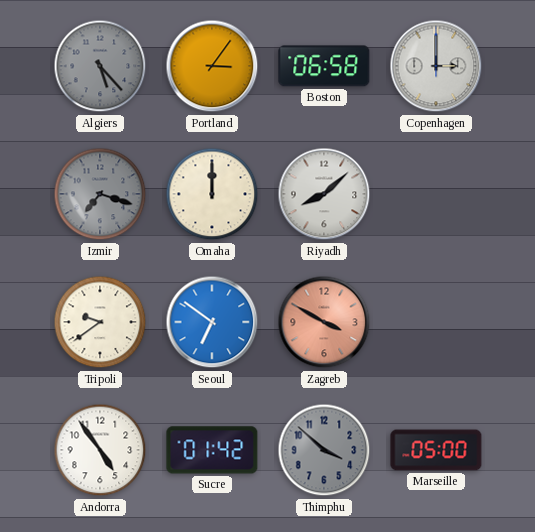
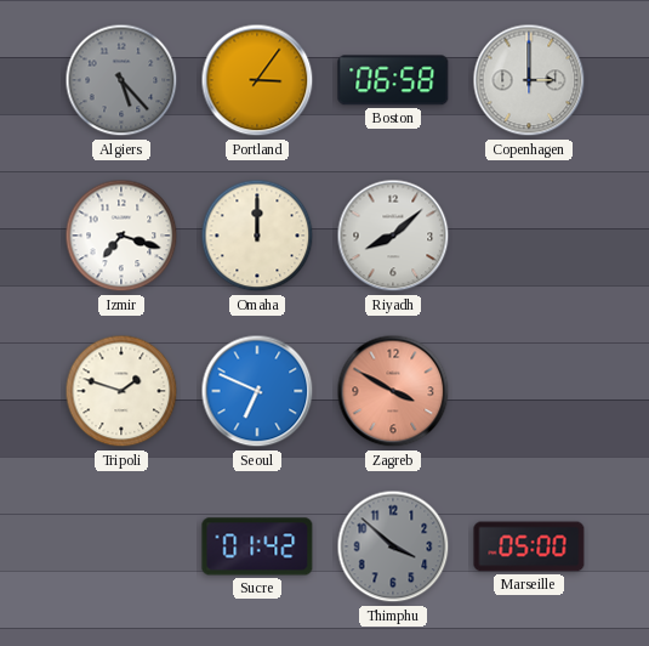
Izmir dial: grey -> white
Tripoli: 9:39 -> 1:48
Seoul: 6:51 -> 6:49
Andorra: 4:54 -> none
